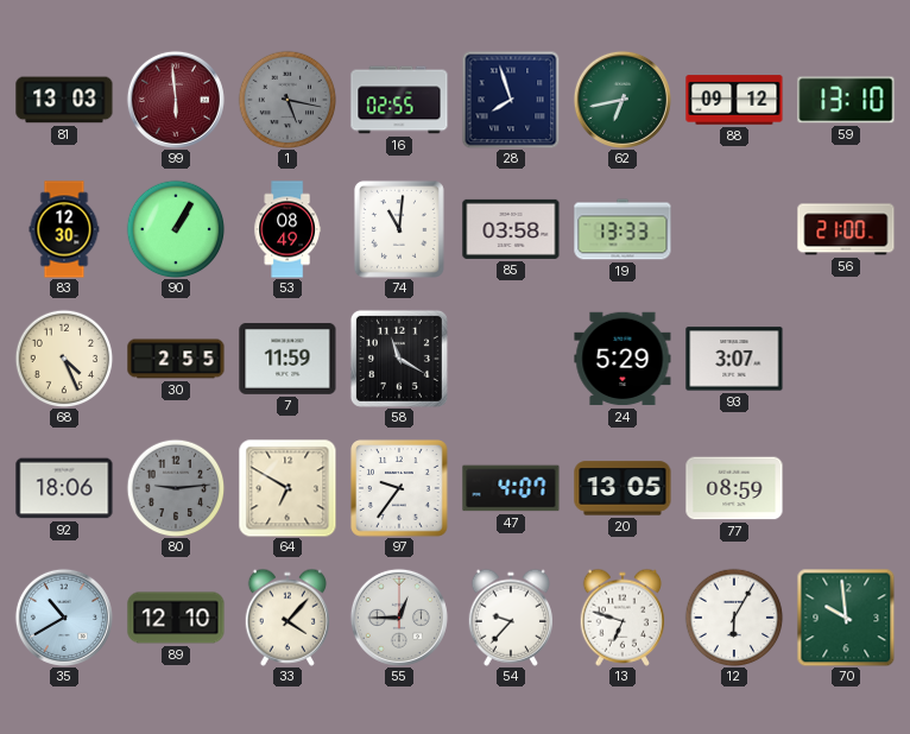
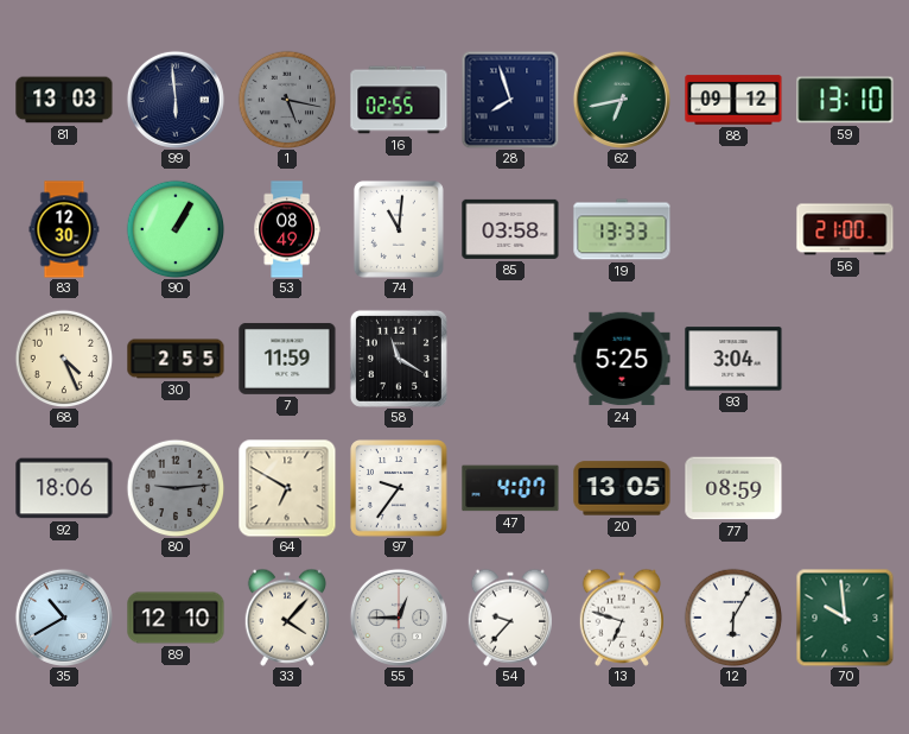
99 dial: burgundy -> navy
24: 5:29 -> 5:25
93: 3:07 -> 3:04
